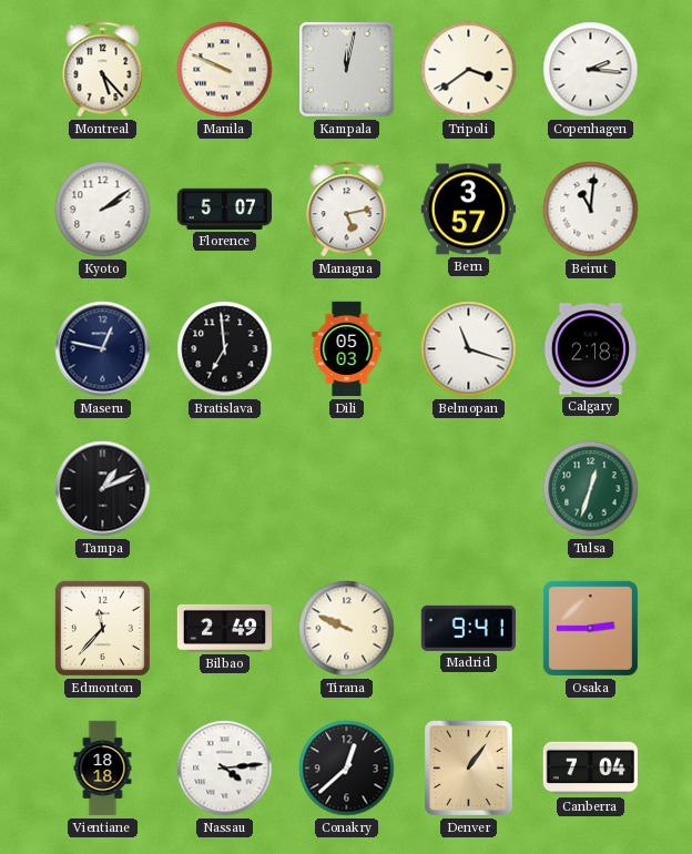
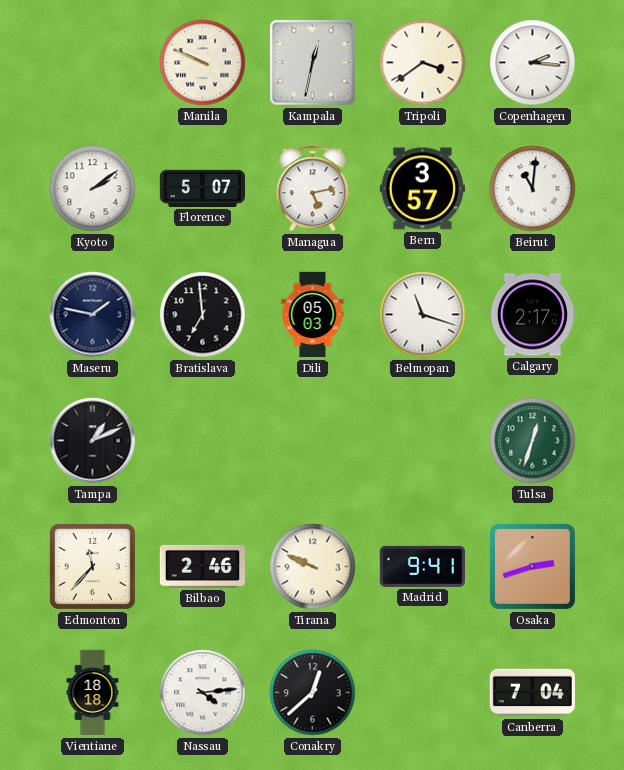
Montreal: 5:23 -> none
Kampala: 12:02 -> 12:32
Maseru: 12:47 -> 1:47
Calgary: 2:18 -> 2:17
Bilbao: 2:49 -> 2:46
Osaka: 2:45 -> 2:42
Denver: 1:06 -> none
